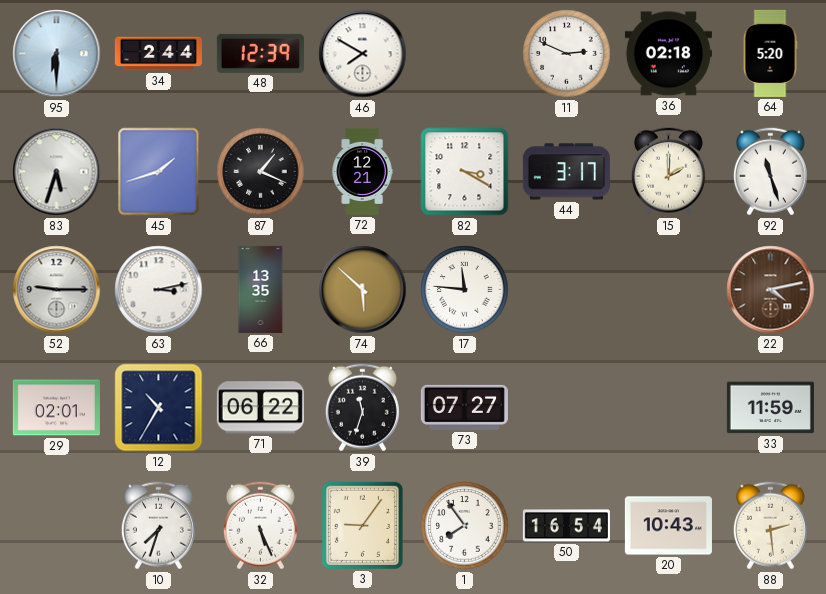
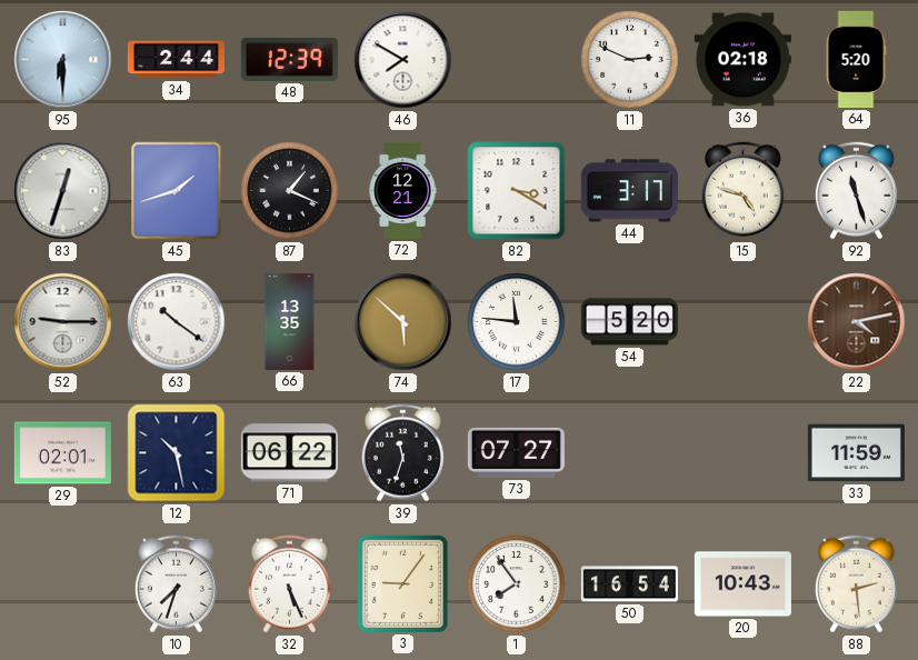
83: 5:33 -> 12:33
15: 2:00 -> 4:48
63: 3:13 -> 10:21
54: none -> 5:20
12: 10:35 -> 10:28
